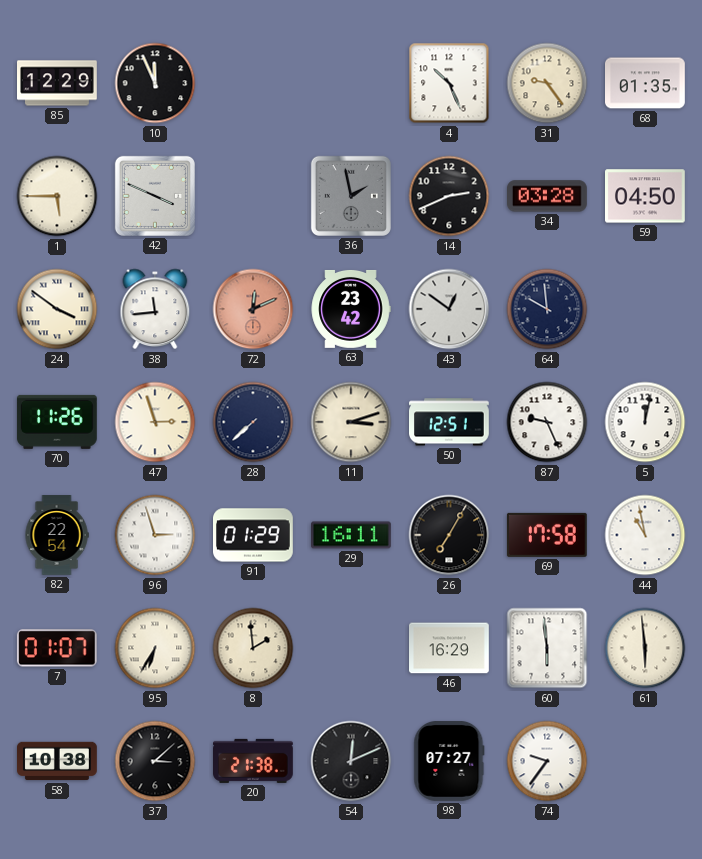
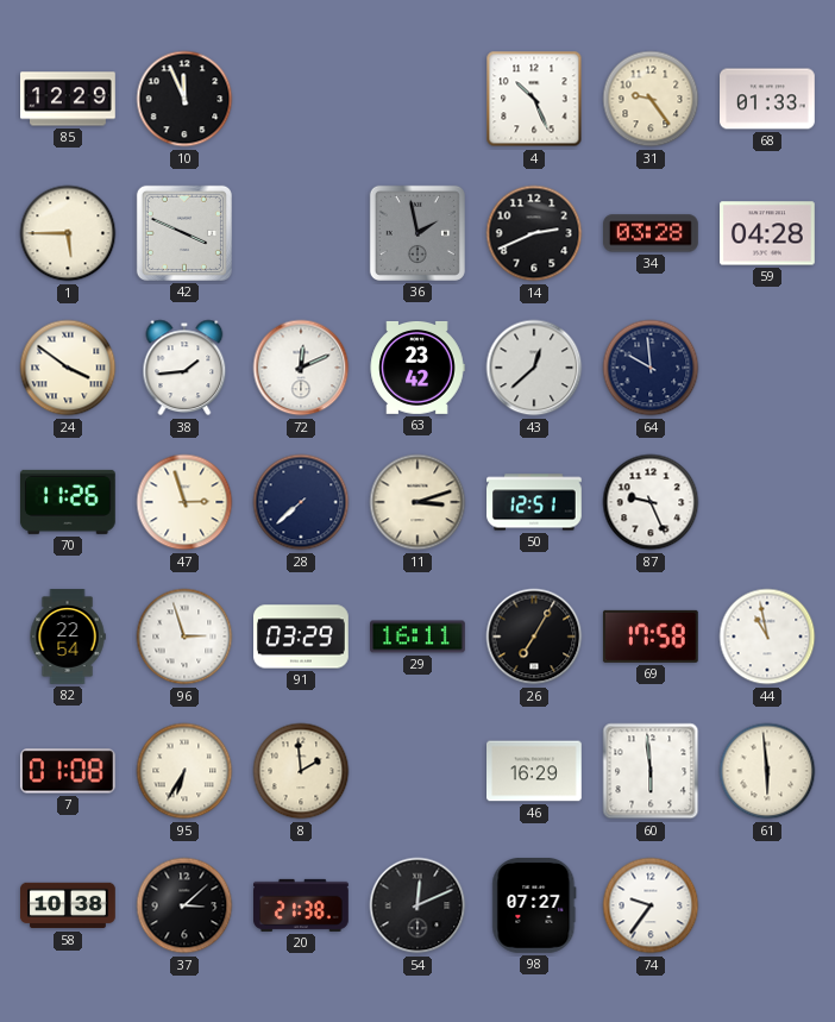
68: 01:35 -> 01:33
59: 04:50 -> 04:28
38: 11:44 -> 1:44
72 dial: salmon -> white
43: 12:51 -> 12:38
5: 12:02 -> none
91: 01:29 -> 03:29
7: 01:07 -> 01:08
